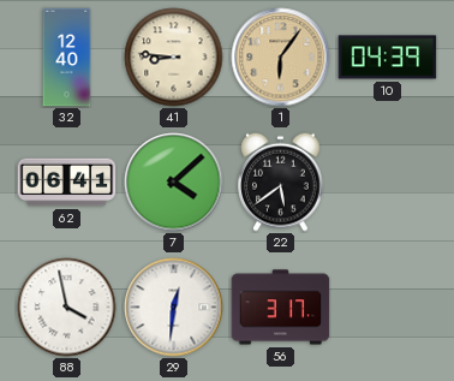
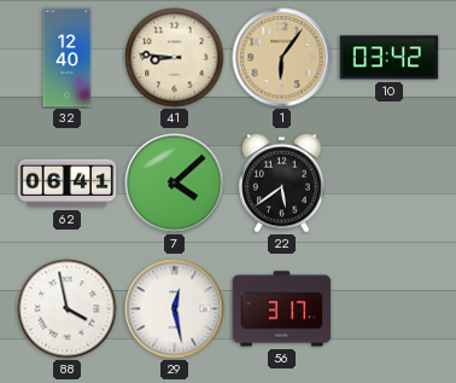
10: 04:39 -> 03:42
29: 12:31 -> 12:28
